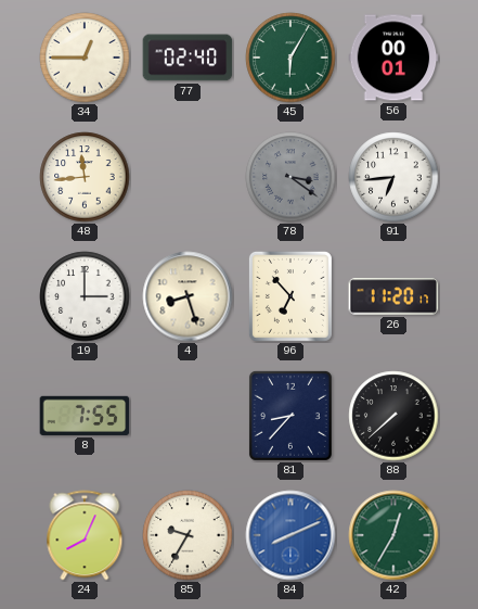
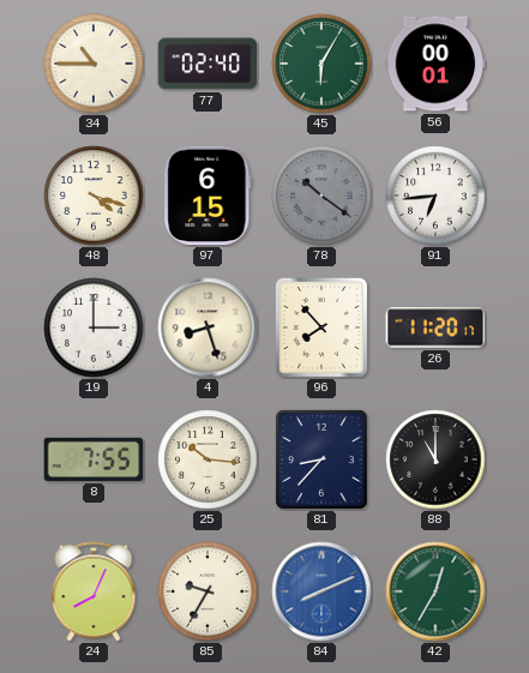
34: 12:45 -> 10:45
48: 11:44 -> 4:18
97: none -> 6:15
78: 3:21 -> 10:21
96: 6:53 -> 7:53
25: none -> 10:16
88: 7:38 -> 11:00
